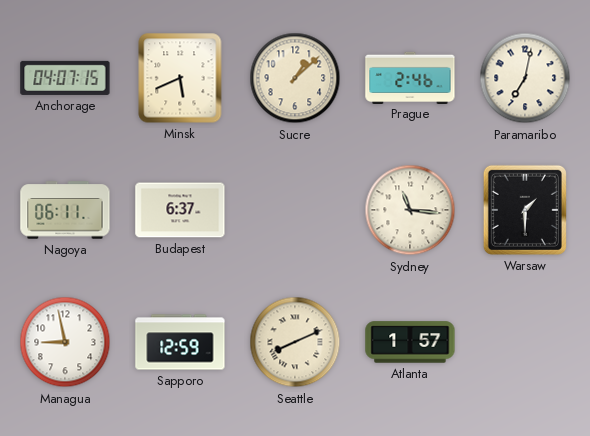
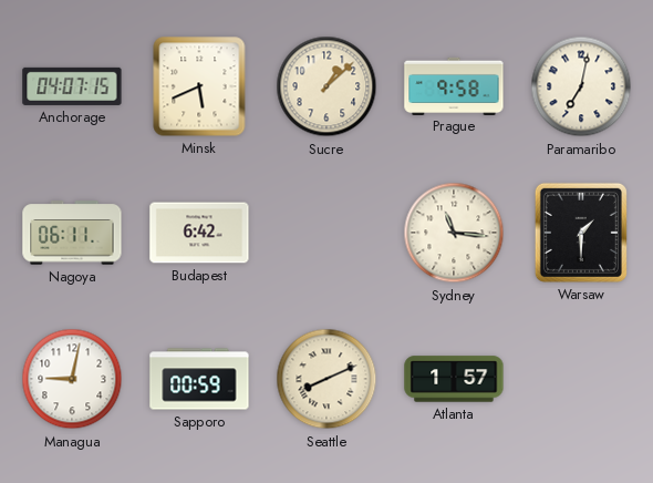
Prague: 2:46 -> 9:58
Budapest: 6:37 -> 6:42
Managua: 8:58 -> 9:02
Sapporo: 12:59 -> 00:59
